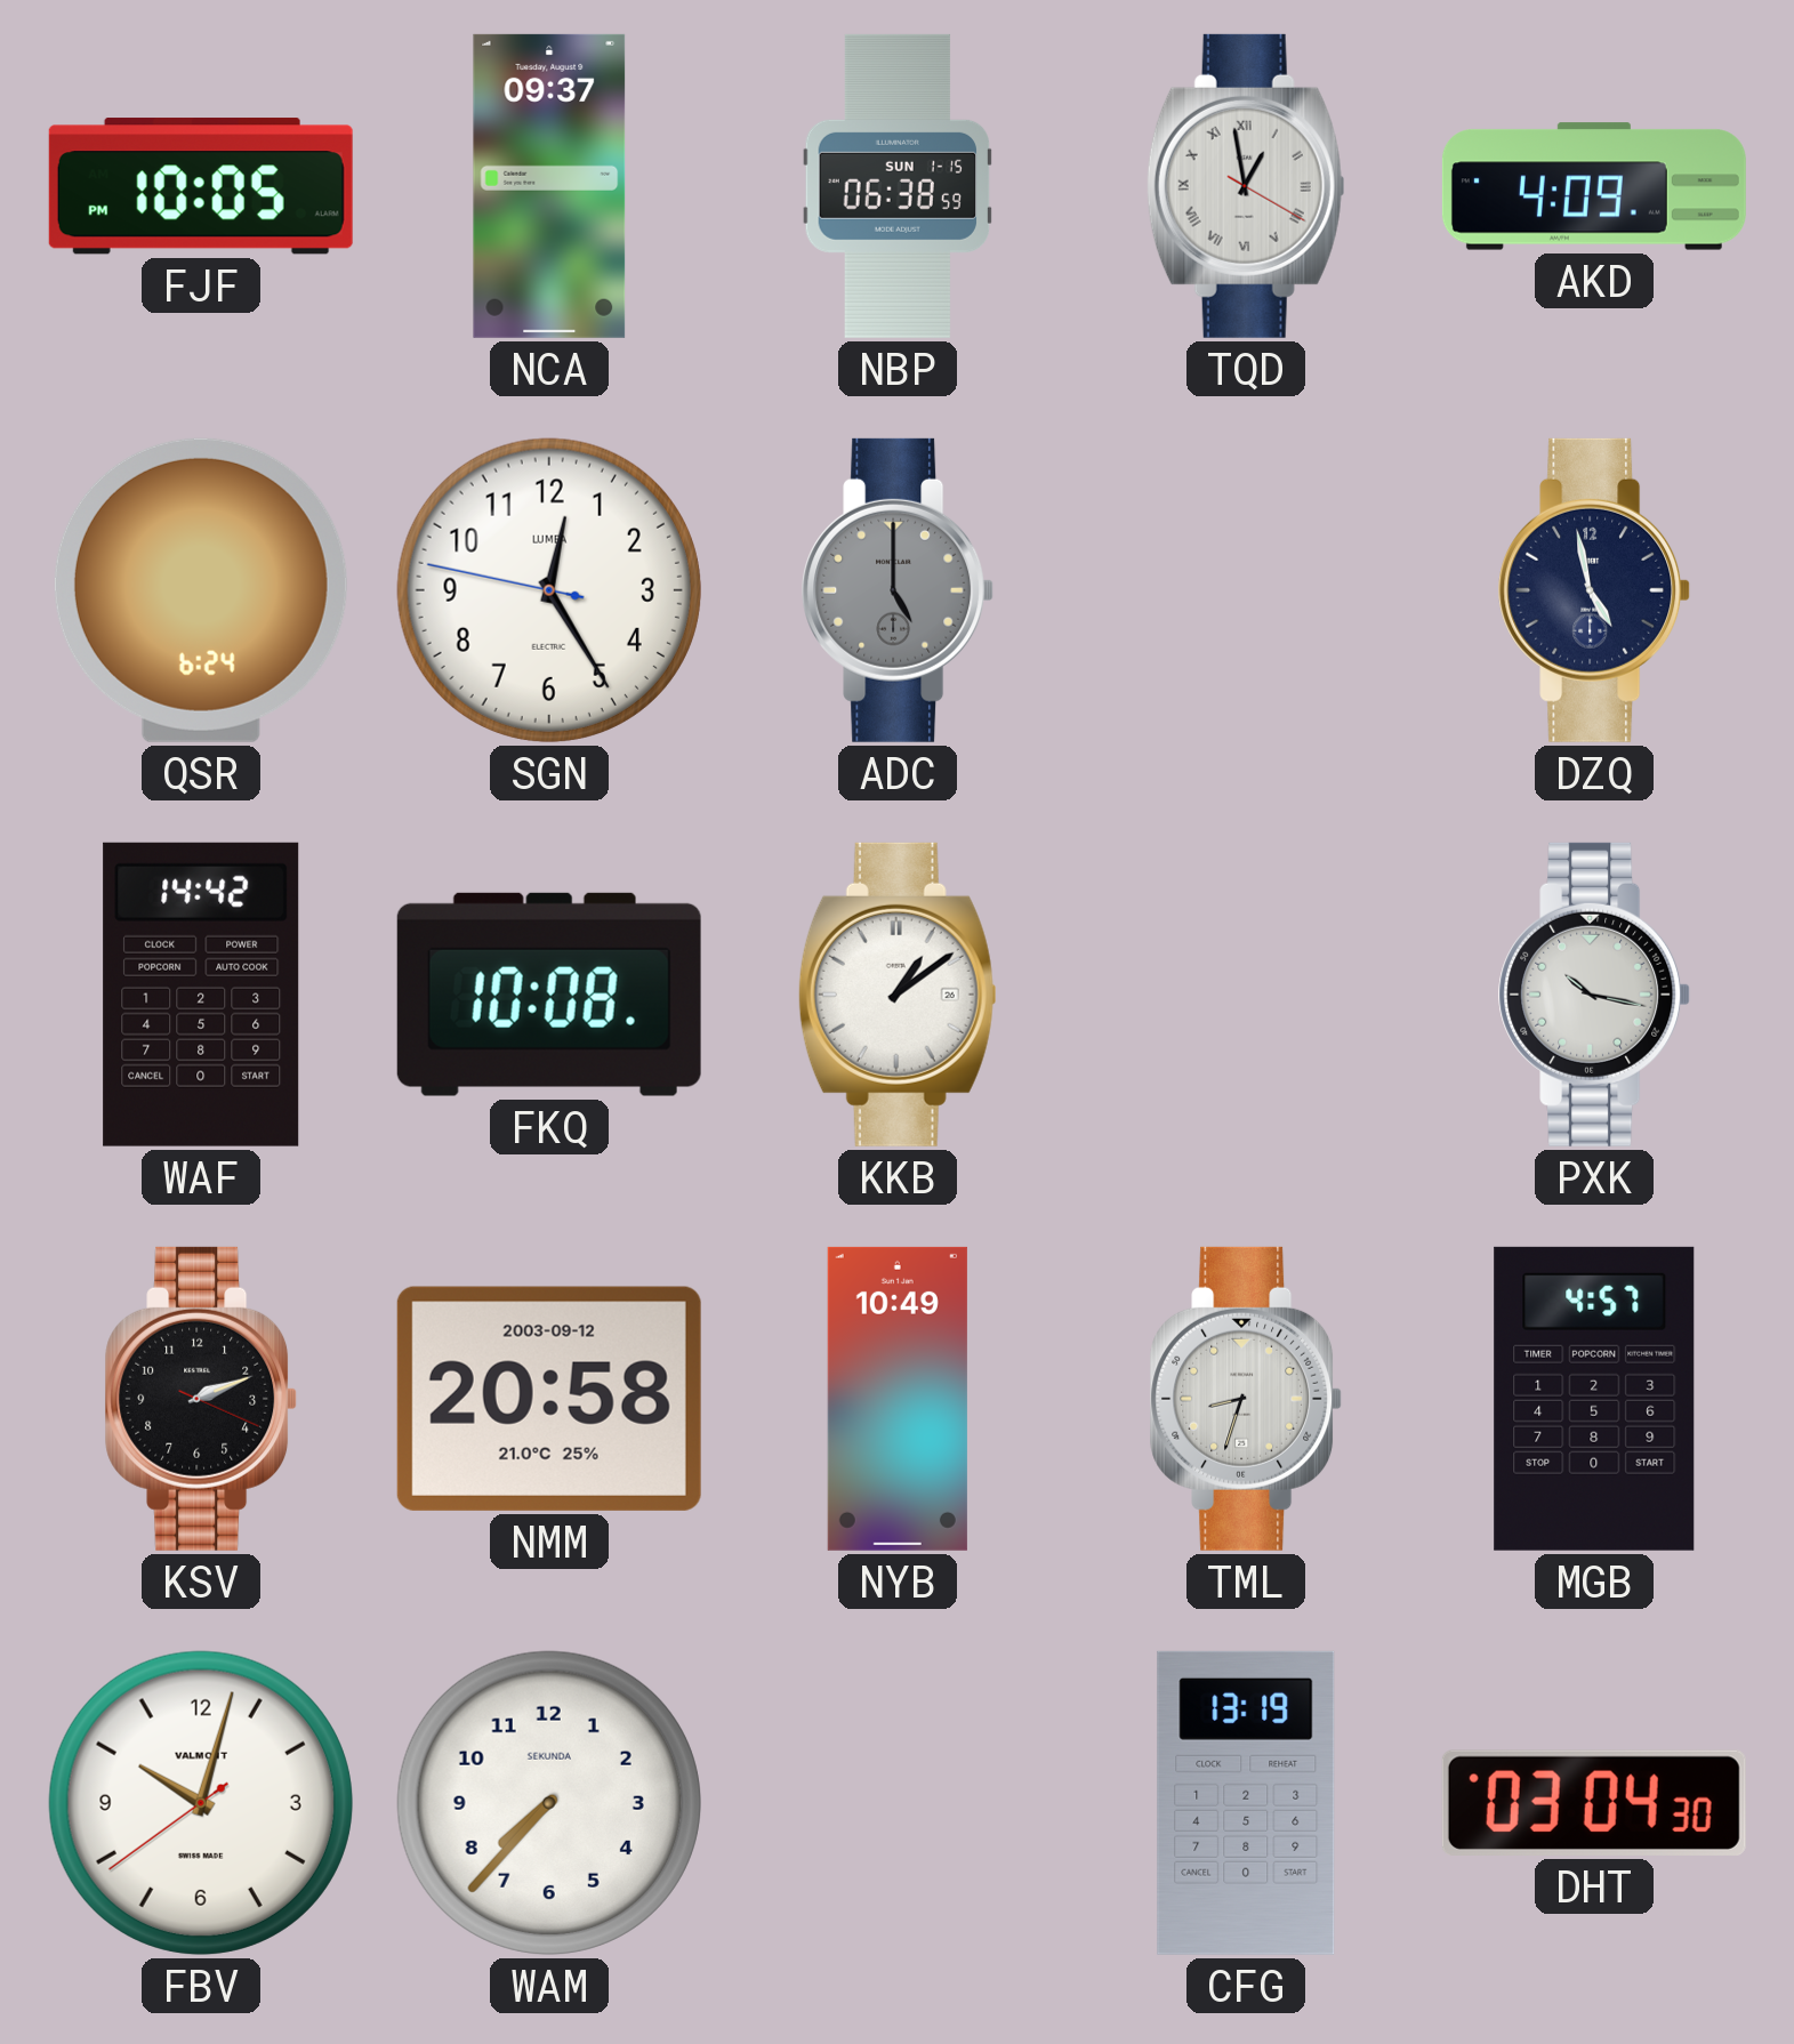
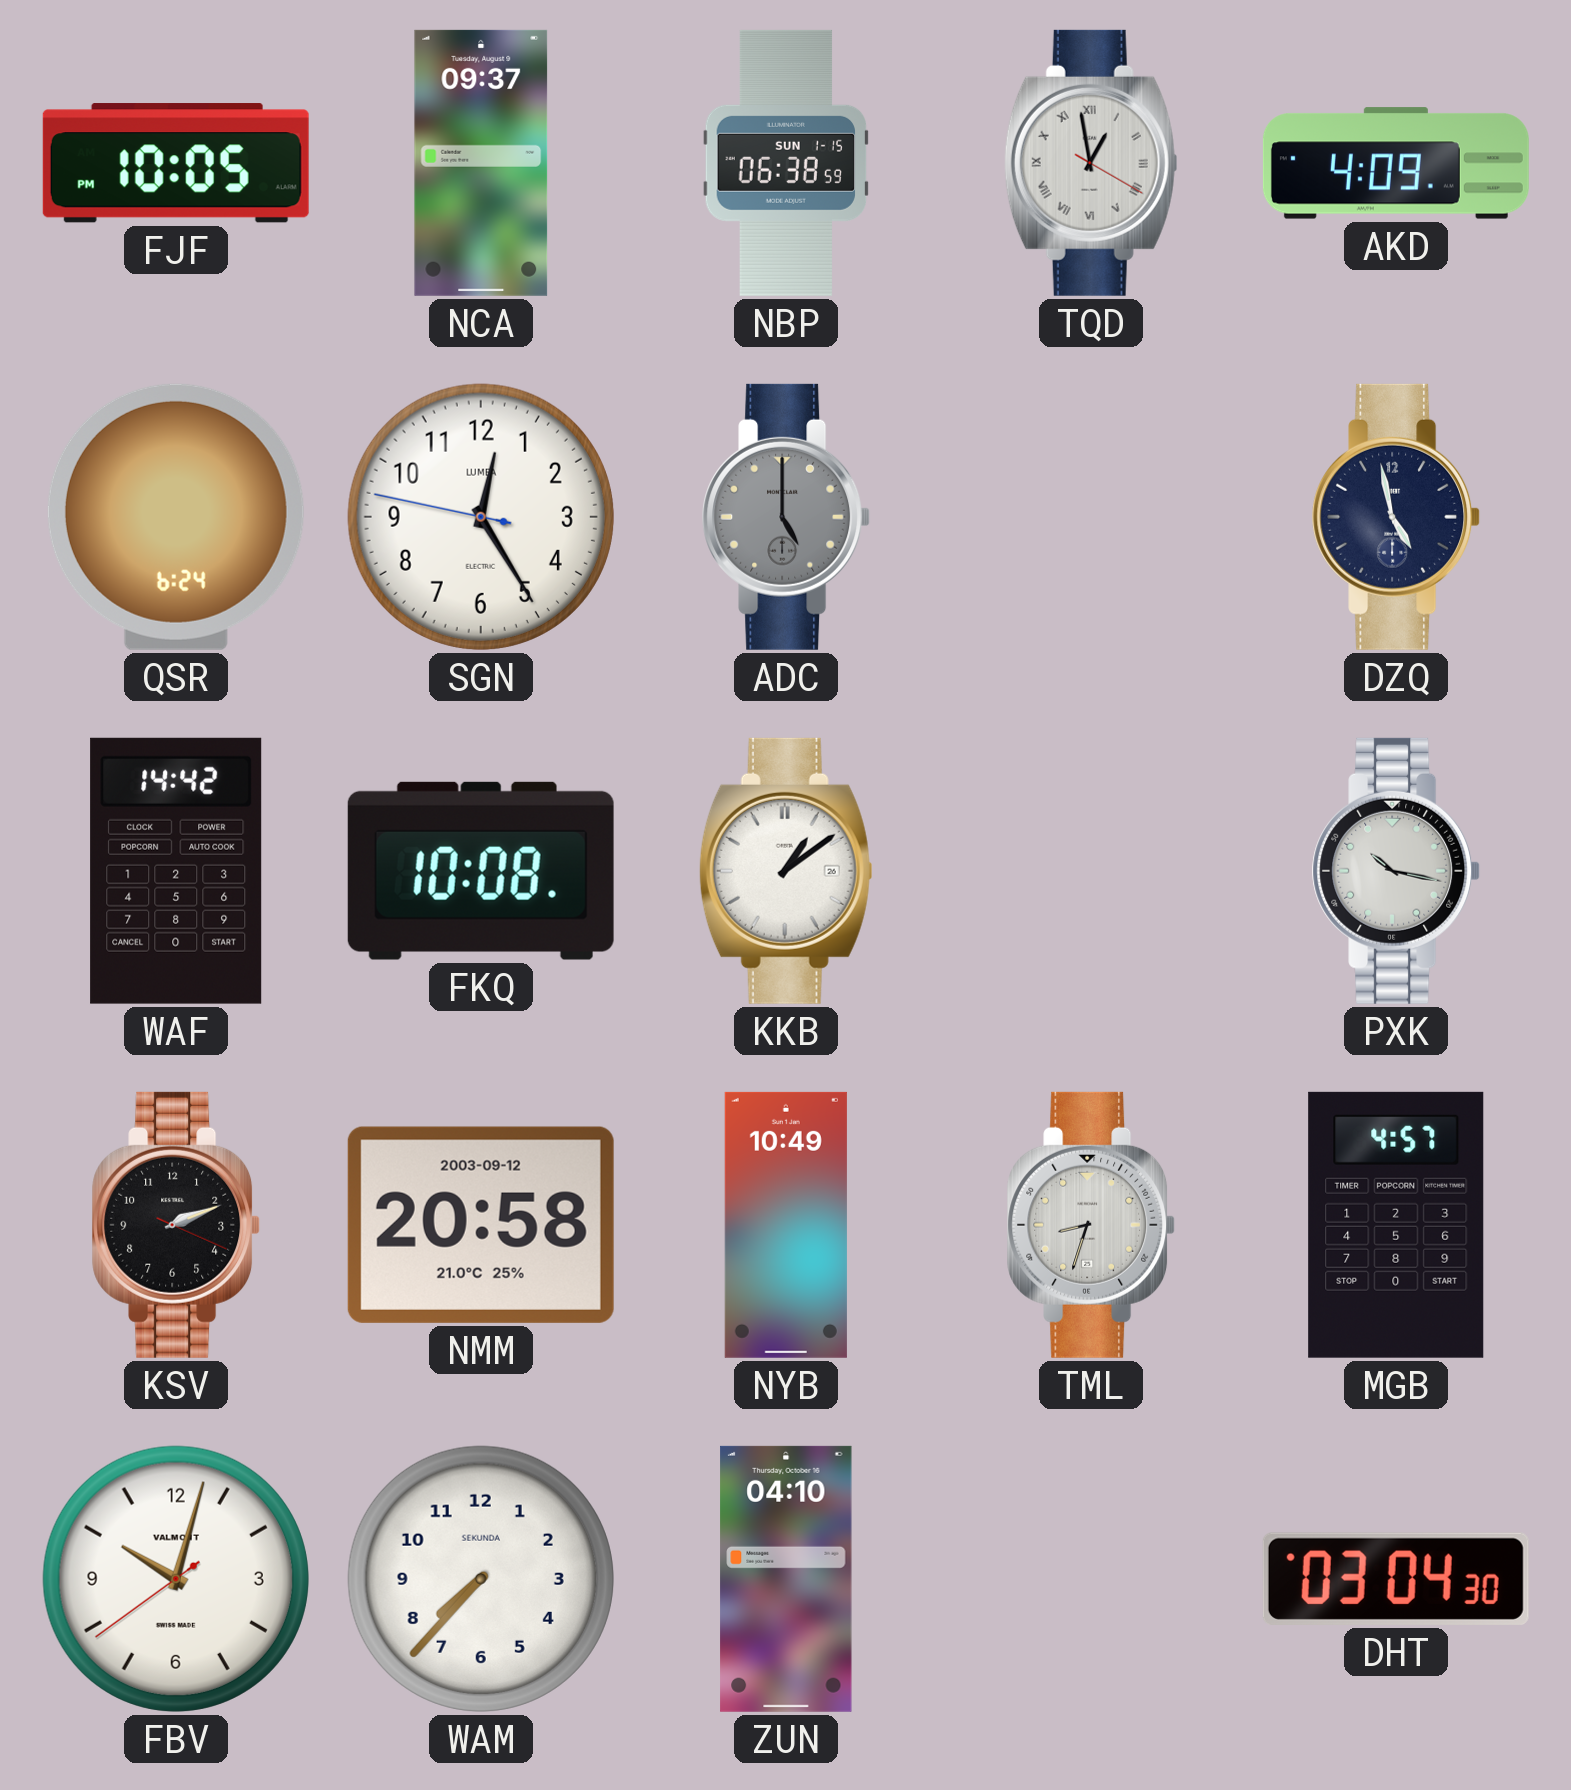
ZUN: none -> 04:10
CFG: 13:19 -> none
